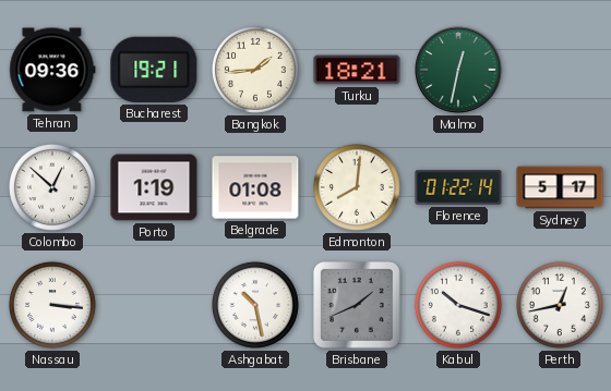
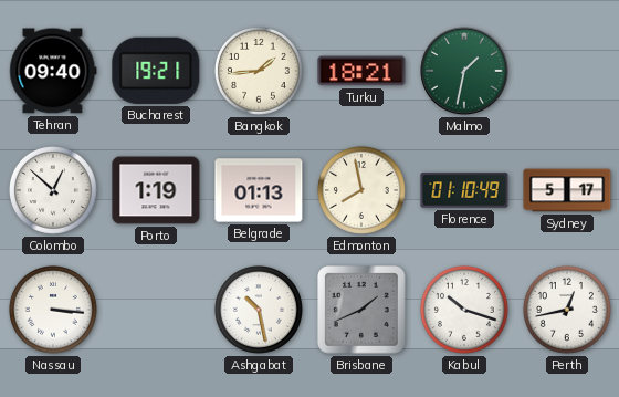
Tehran: 09:36 -> 09:40
Malmo: 12:32 -> 1:32
Belgrade: 01:08 -> 01:13
Edmonton: 8:01 -> 7:58
Florence: 01:22 -> 01:10
